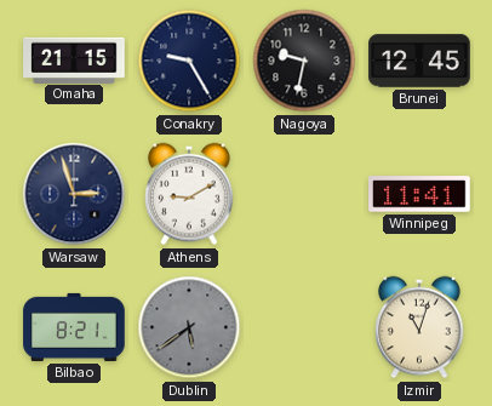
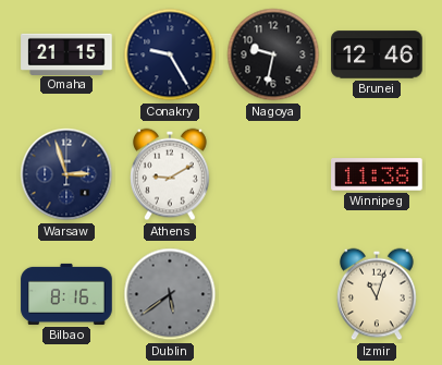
Brunei: 12:45 -> 12:46
Winnipeg: 11:41 -> 11:38
Bilbao: 8:21 -> 8:16
